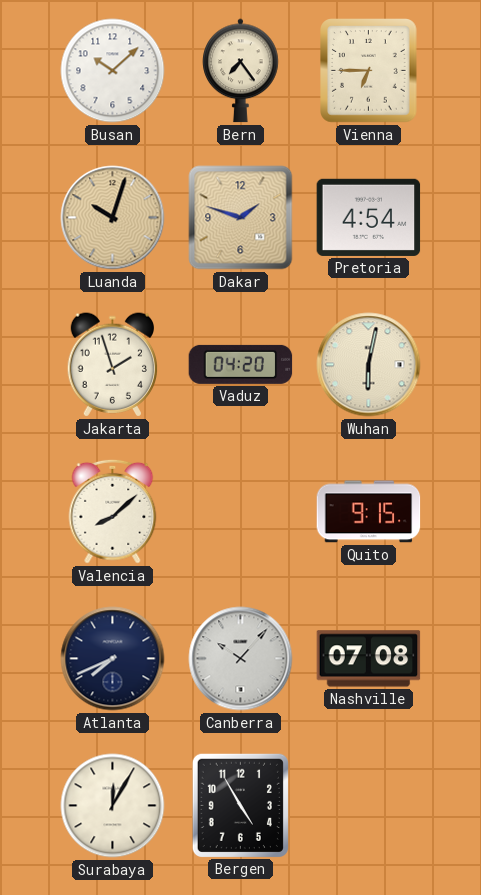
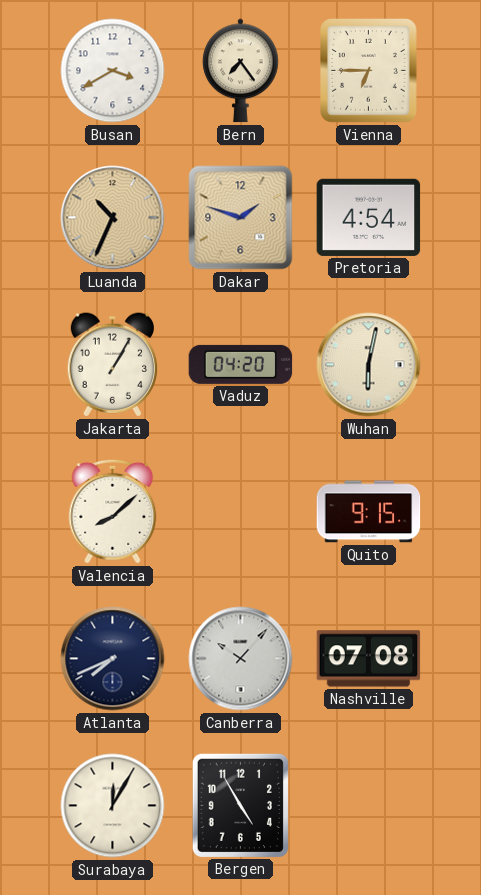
Busan: 10:08 -> 3:40
Luanda: 10:03 -> 10:34
Jakarta: 1:57 -> 1:05
